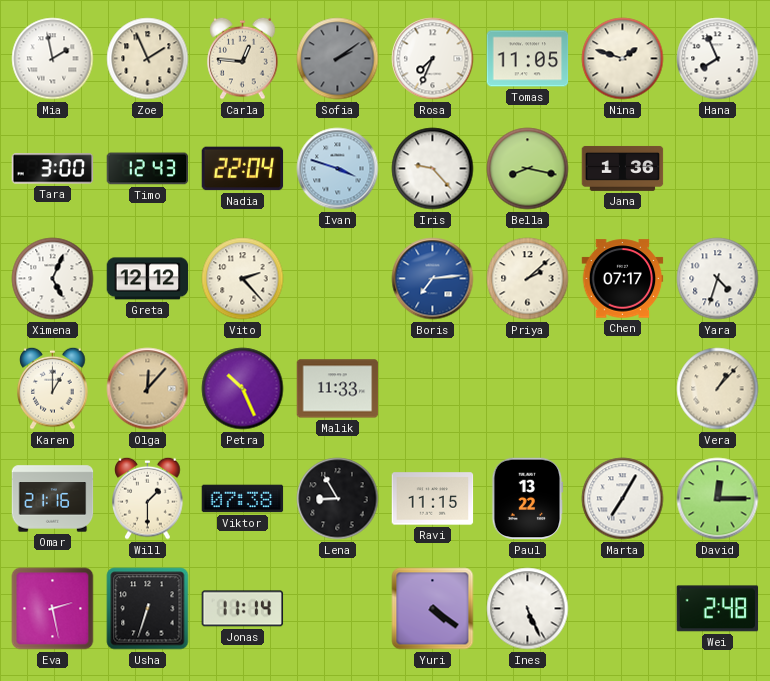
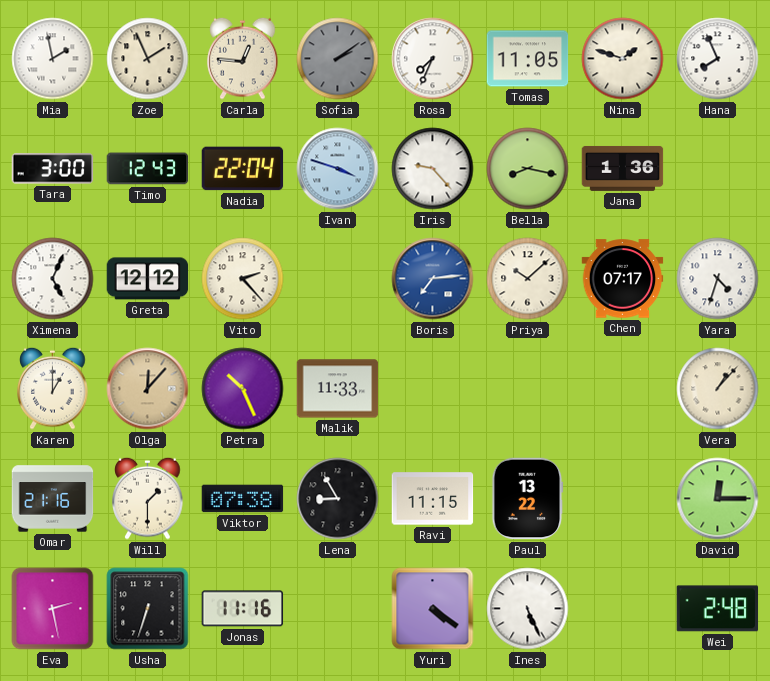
Priya: 2:08 -> 10:08
Marta: 7:05 -> none
Jonas: 11:14 -> 11:16
